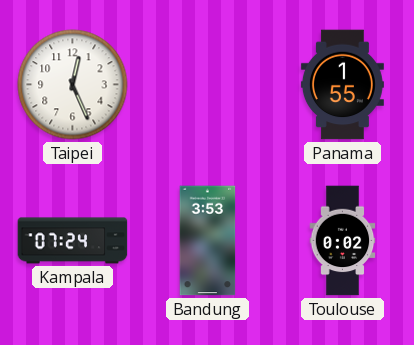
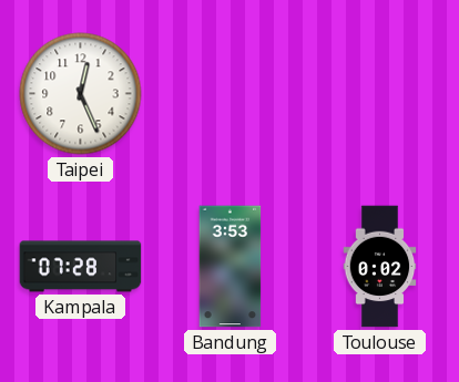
Panama: 1:55 -> none
Kampala: 07:24 -> 07:28
